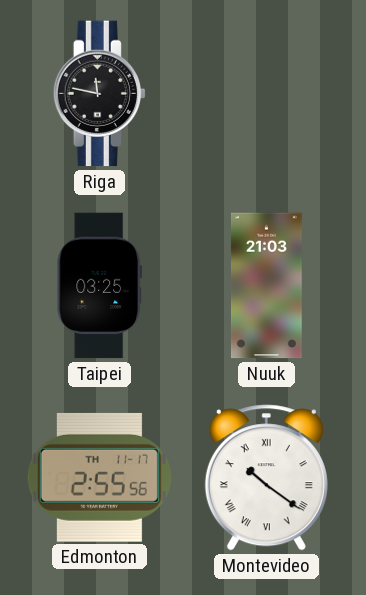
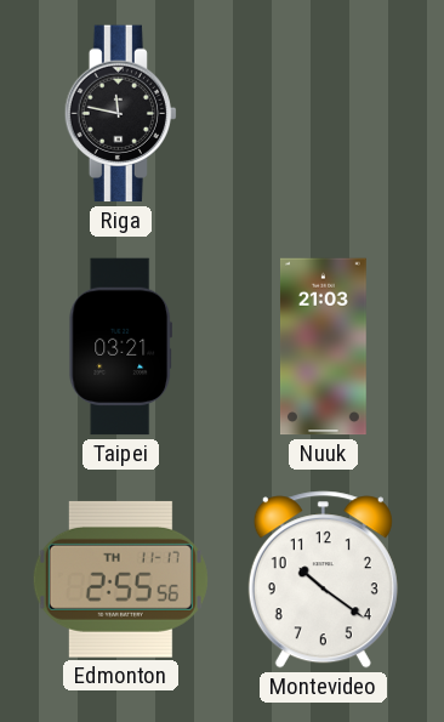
Taipei: 03:25 -> 03:21
Montevideo numerals: Roman -> Arabic
